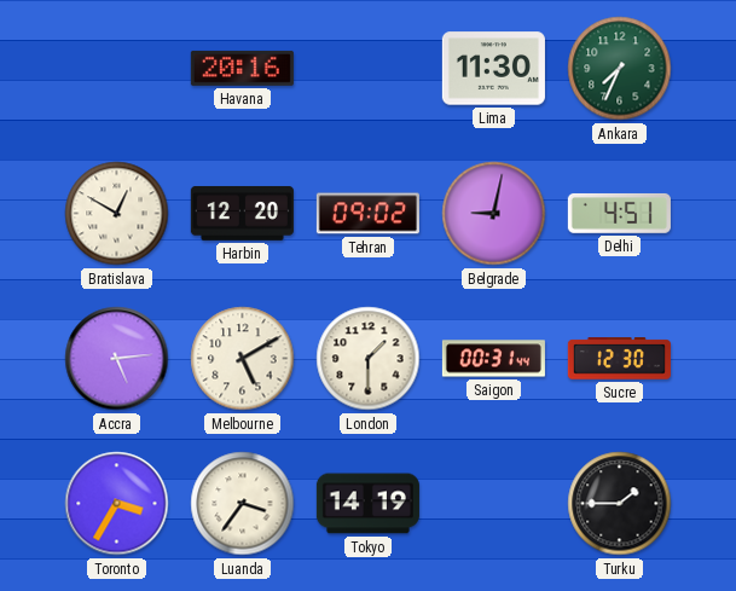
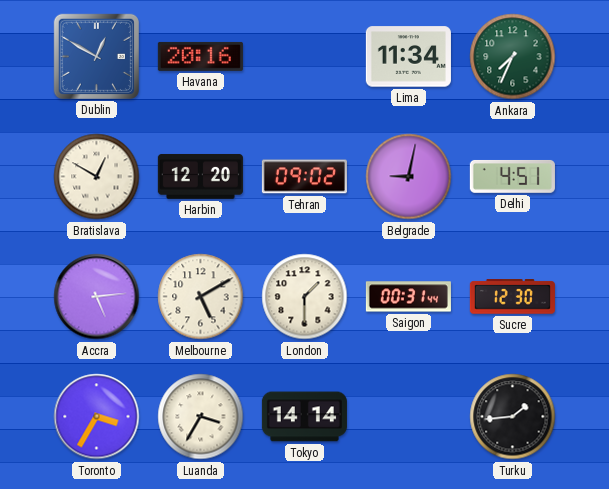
Dublin: none -> 12:50
Lima: 11:30 -> 11:34
Luanda: 3:36 -> 3:35
Tokyo: 14:19 -> 14:14
Turku: 1:45 -> 1:44
